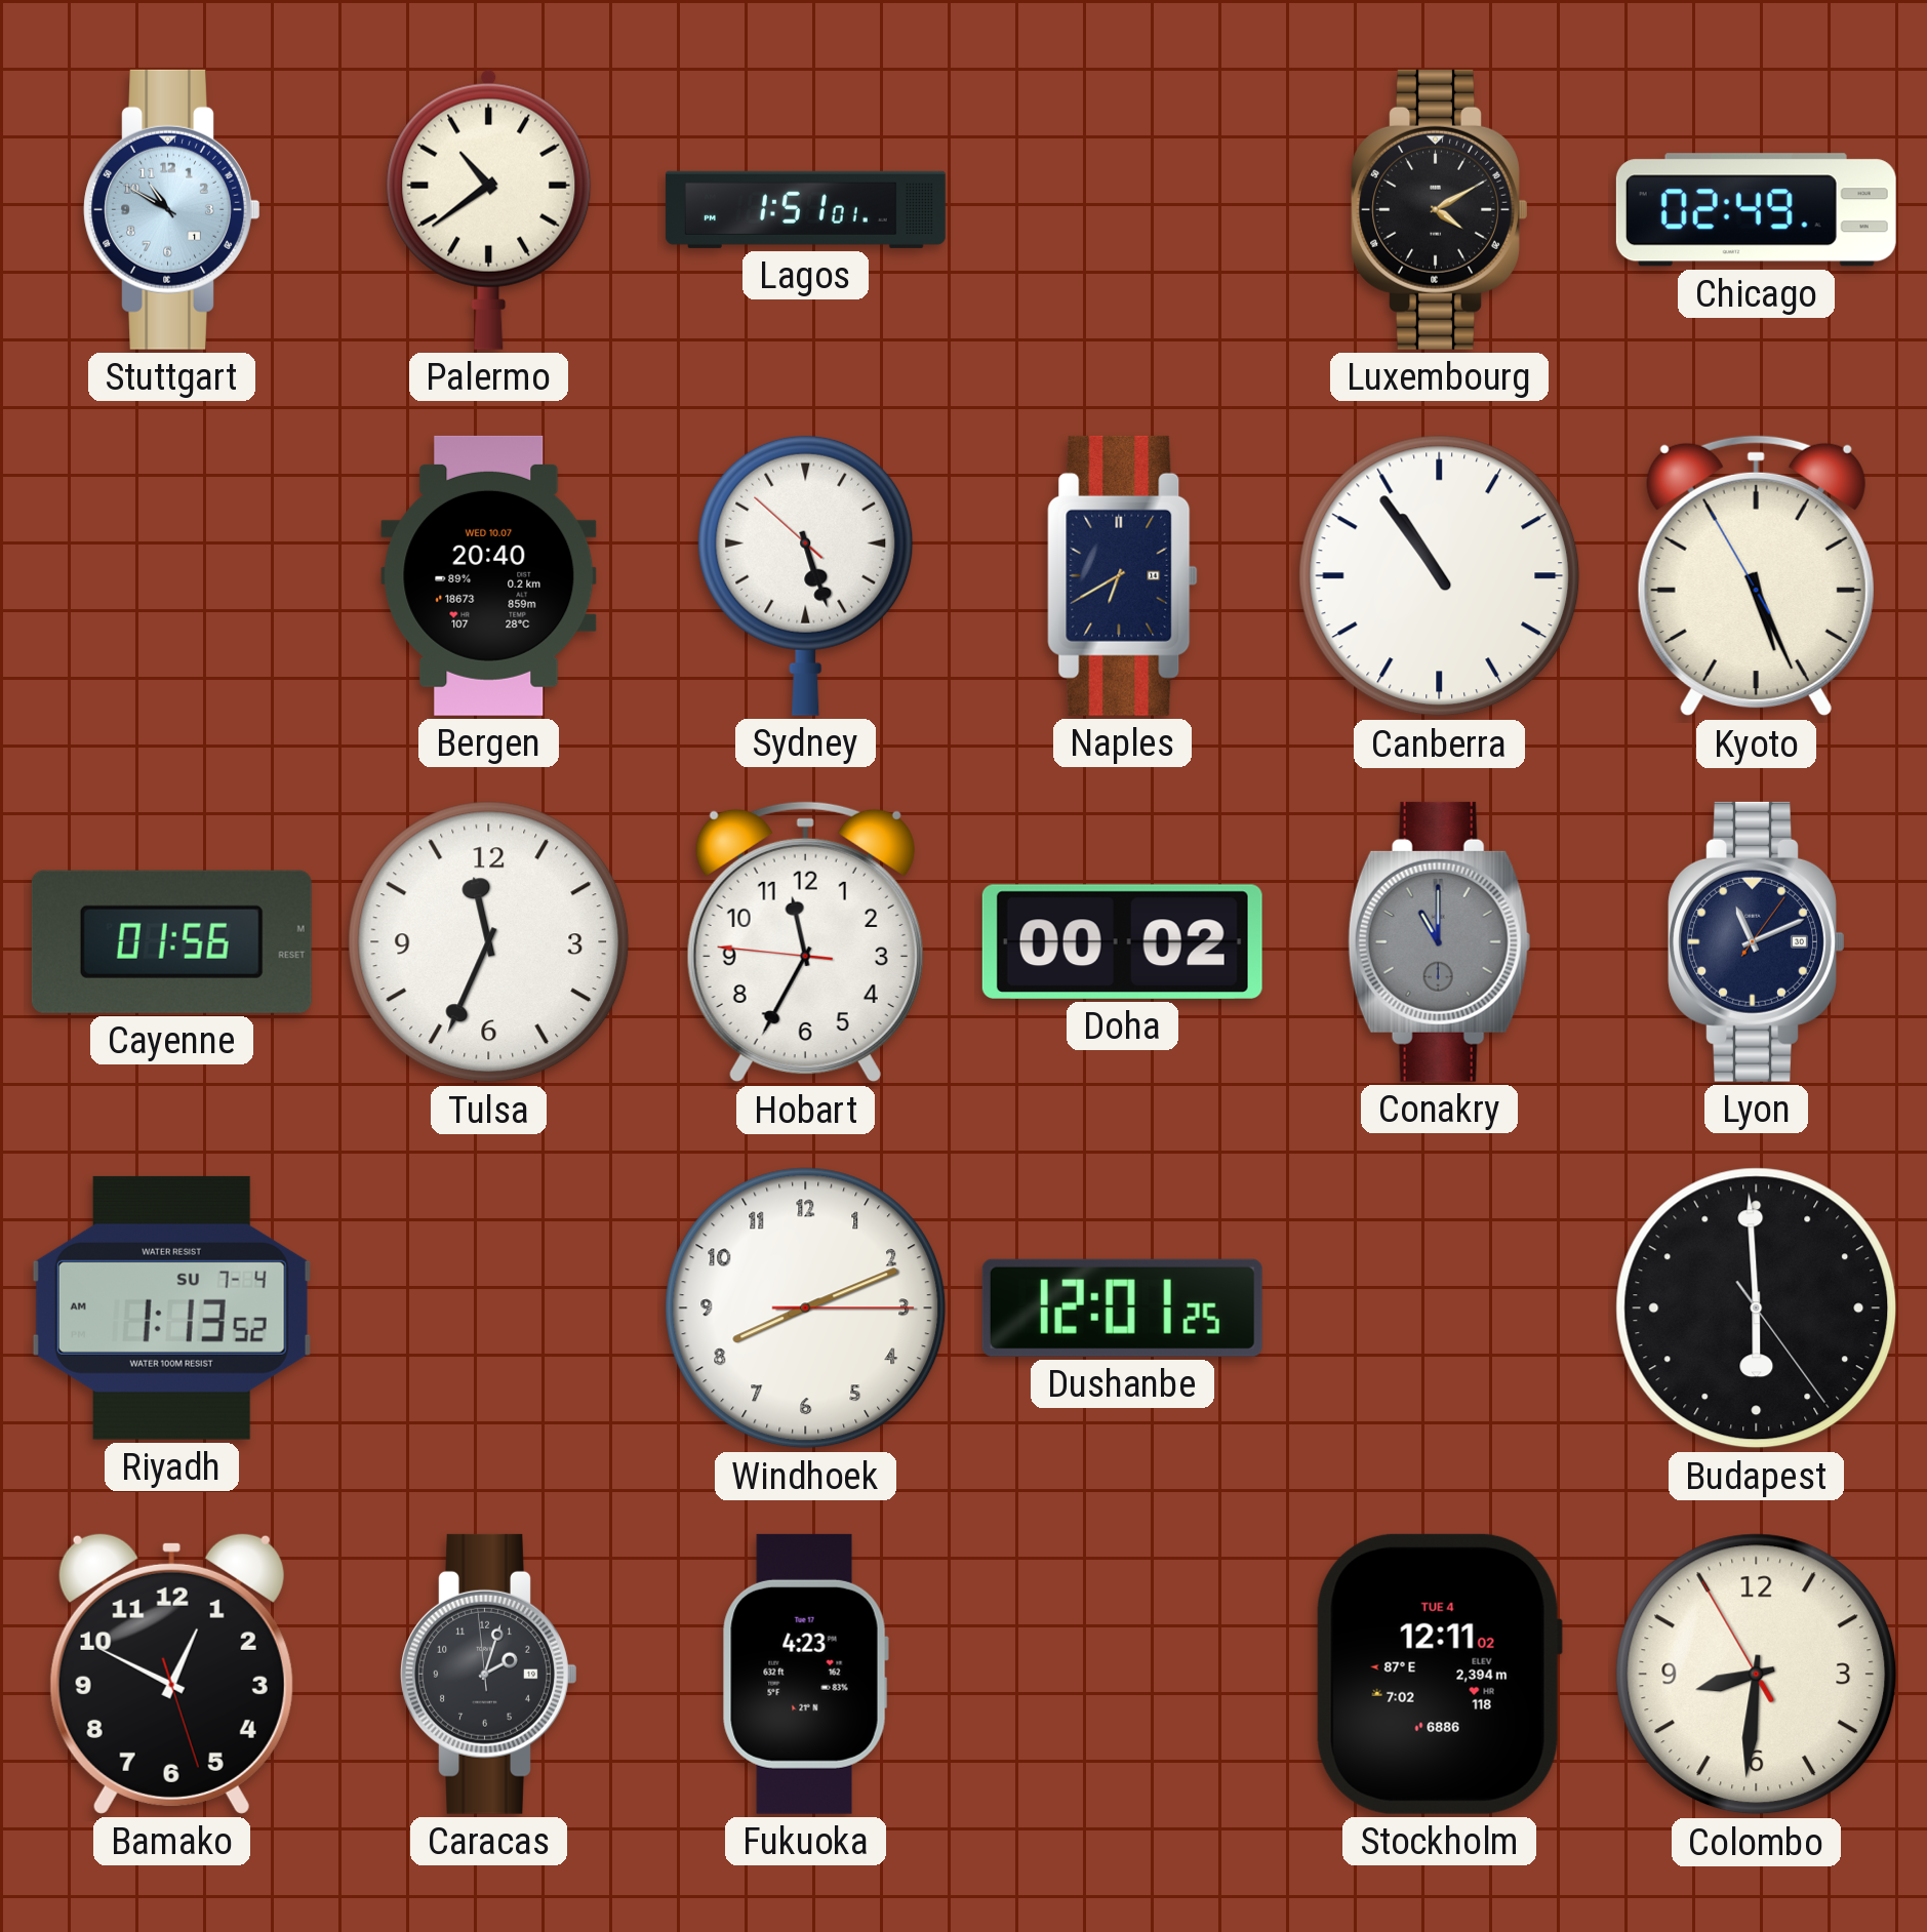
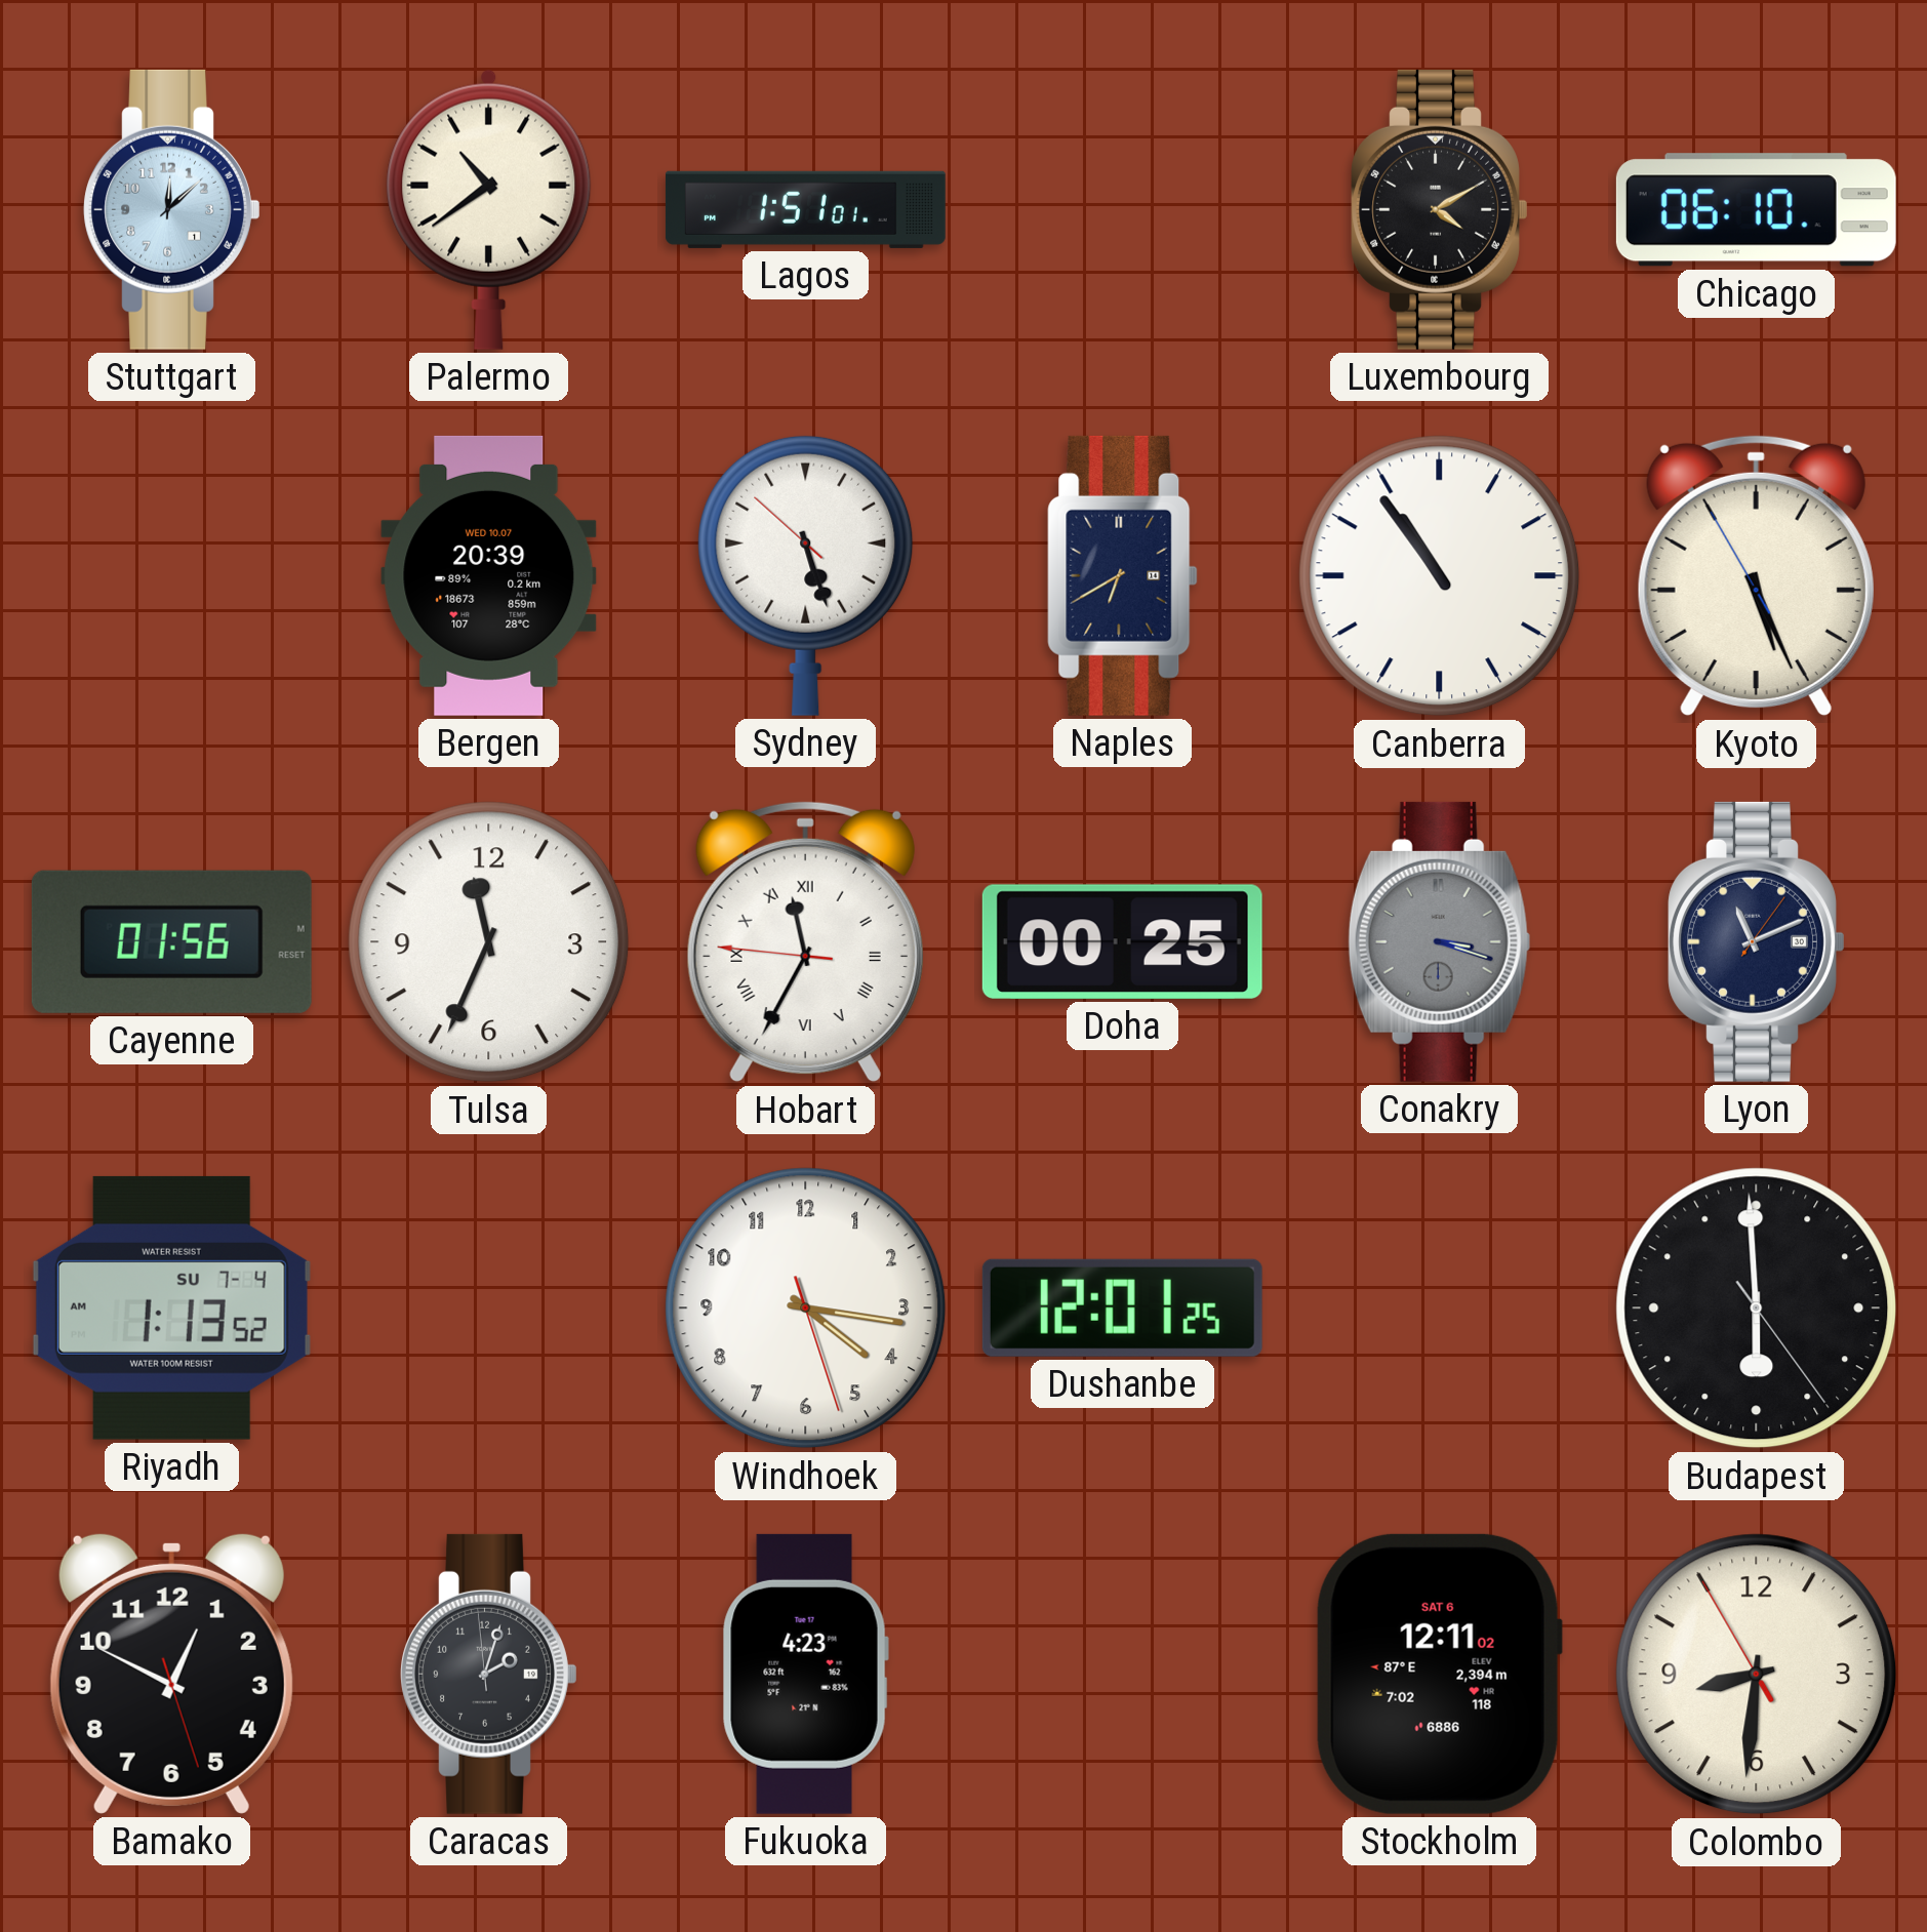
Stuttgart: 10:50 -> 12:08
Chicago: 02:49 -> 06:10
Bergen: 20:40 -> 20:39
Hobart numerals: Arabic -> Roman
Doha: 00:02 -> 00:25
Conakry: 11:00 -> 3:18
Windhoek: 8:11 -> 4:16
Stockholm date: TUE 4 -> SAT 6
